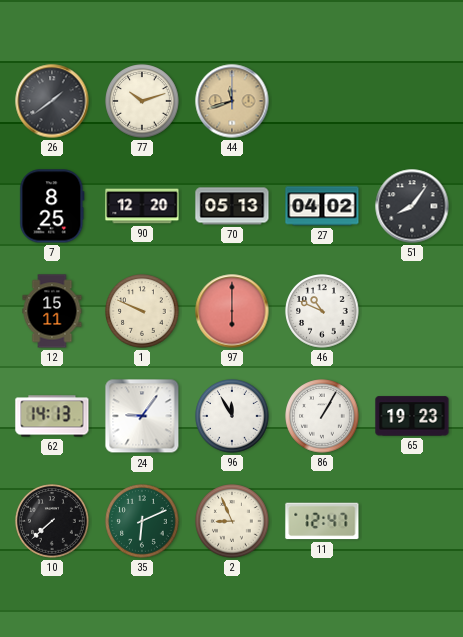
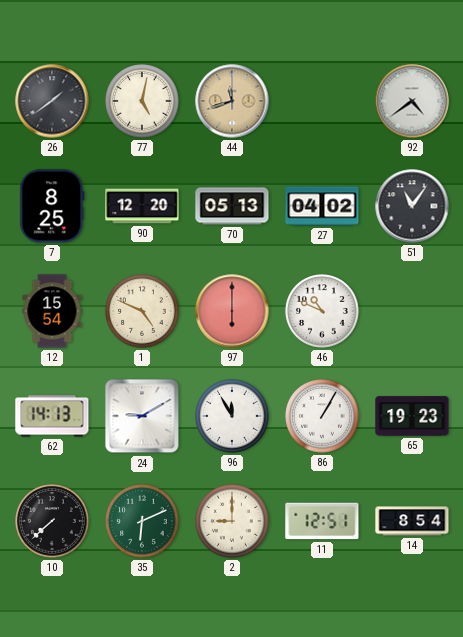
77: 10:12 -> 5:02
92: none -> 4:39
51: 8:06 -> 11:06
12: 15:11 -> 15:54
1: 9:49 -> 4:49
24: 9:06 -> 9:10
2: 8:56 -> 9:00
11: 12:47 -> 12:51
14: none -> 8:54
